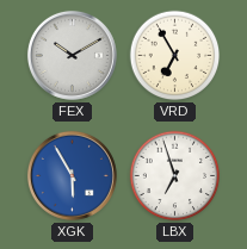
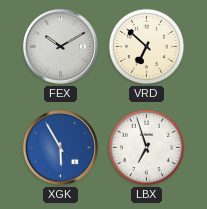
VRD: 6:55 -> 6:52
